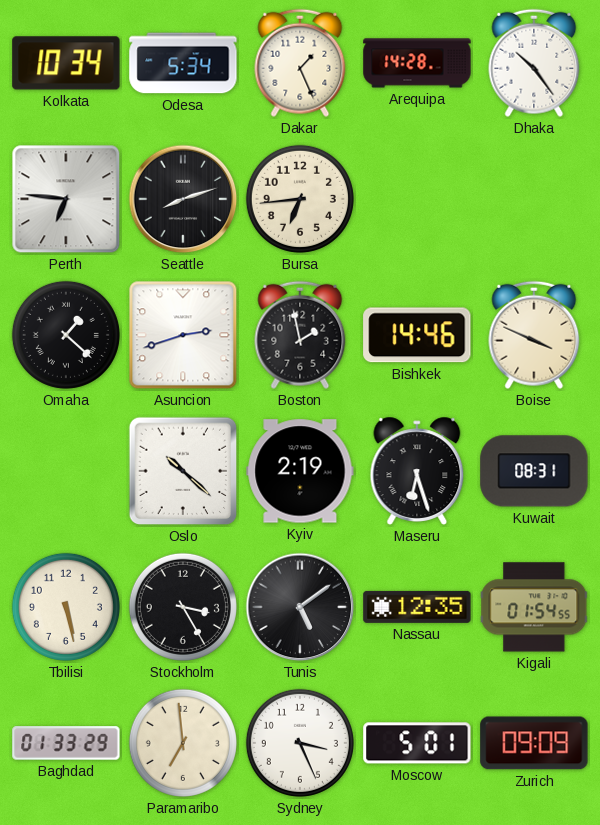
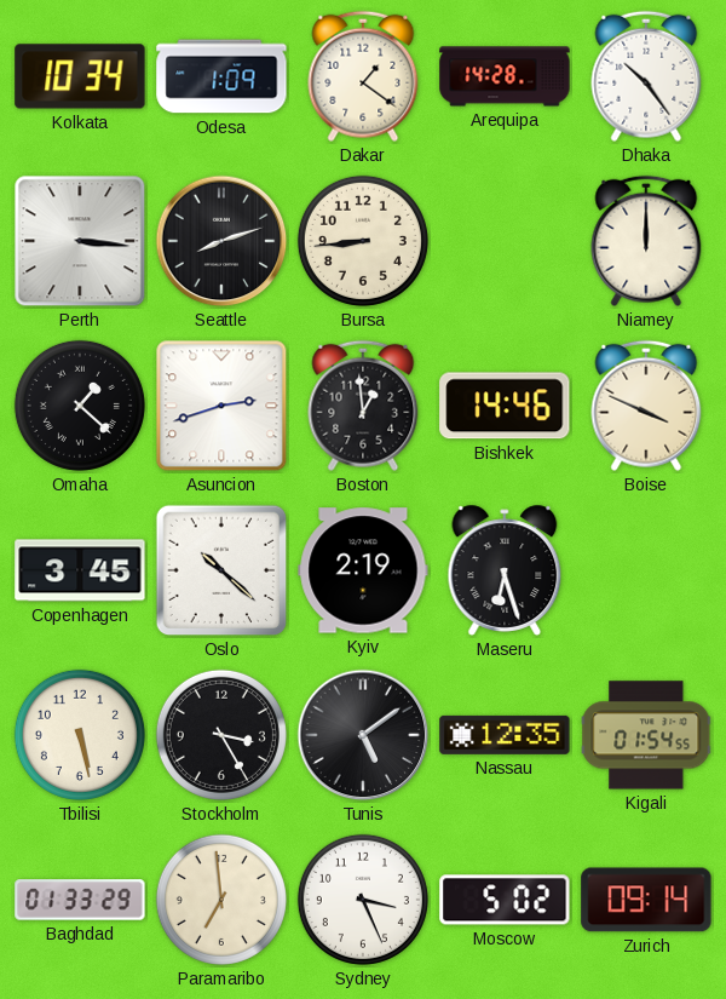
Odesa: 5:34 -> 1:09
Dakar: 1:26 -> 1:21
Perth: 6:46 -> 3:16
Bursa: 6:44 -> 8:44
Niamey: none -> 12:00
Boston: 1:58 -> 12:59
Copenhagen: none -> 3:45
Kuwait: 08:31 -> none
Moscow: 5:01 -> 5:02
Zurich: 09:09 -> 09:14
